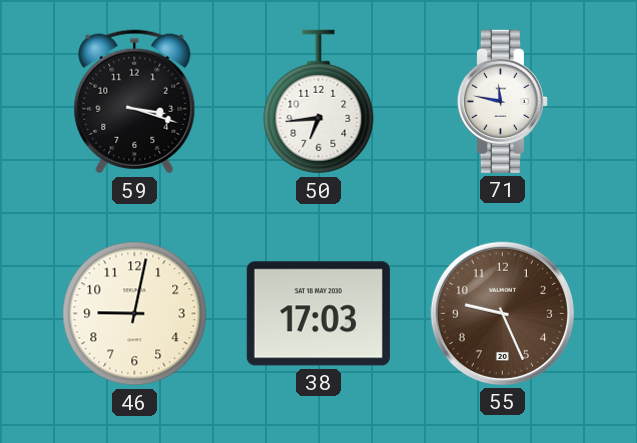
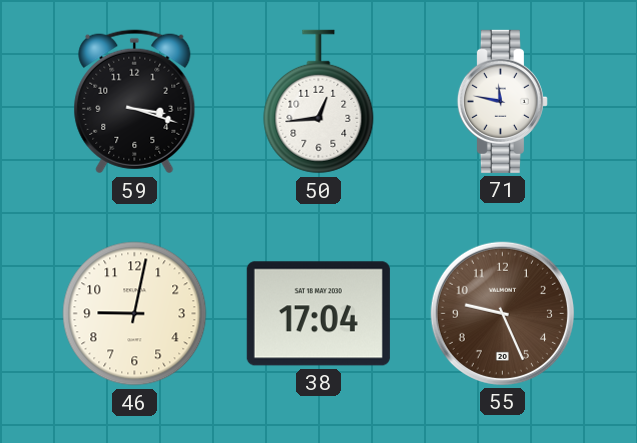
50: 6:44 -> 12:44
38: 17:03 -> 17:04
